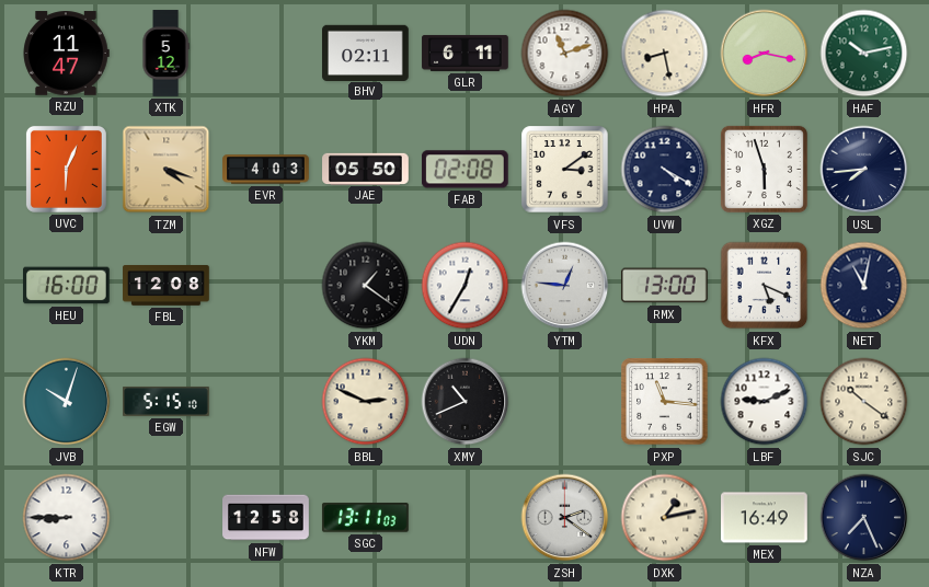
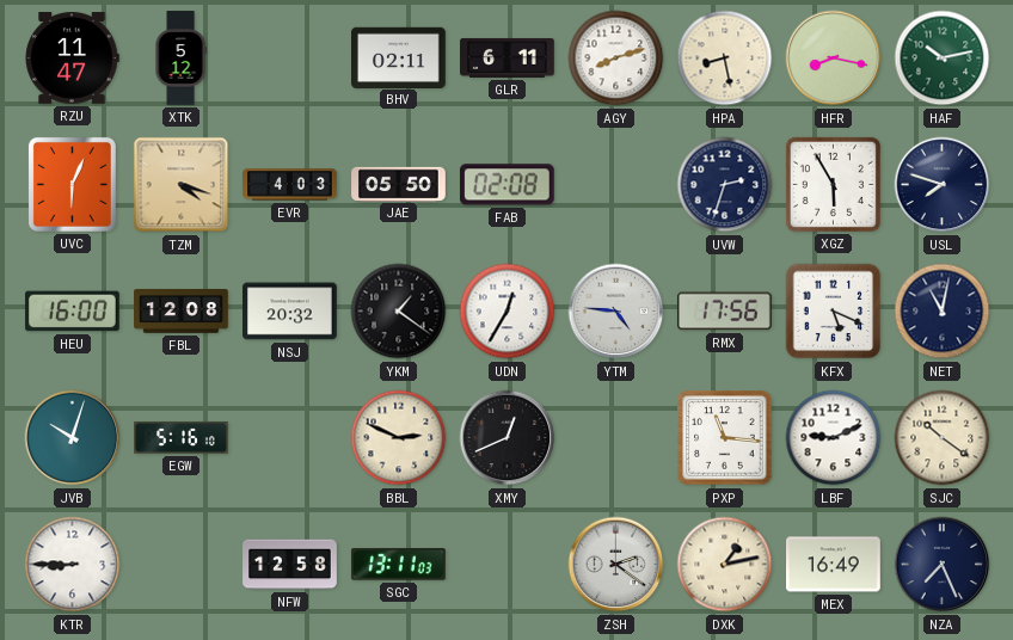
AGY: 11:12 -> 8:12
VFS: 3:09 -> none
UVW: 4:20 -> 2:33
XGZ: 5:57 -> 5:55
USL: 7:44 -> 7:48
NSJ: none -> 20:32
YTM: 12:46 -> 4:46
RMX: 13:00 -> 17:56
EGW: 5:15 -> 5:16
XMY: 10:41 -> 12:41
